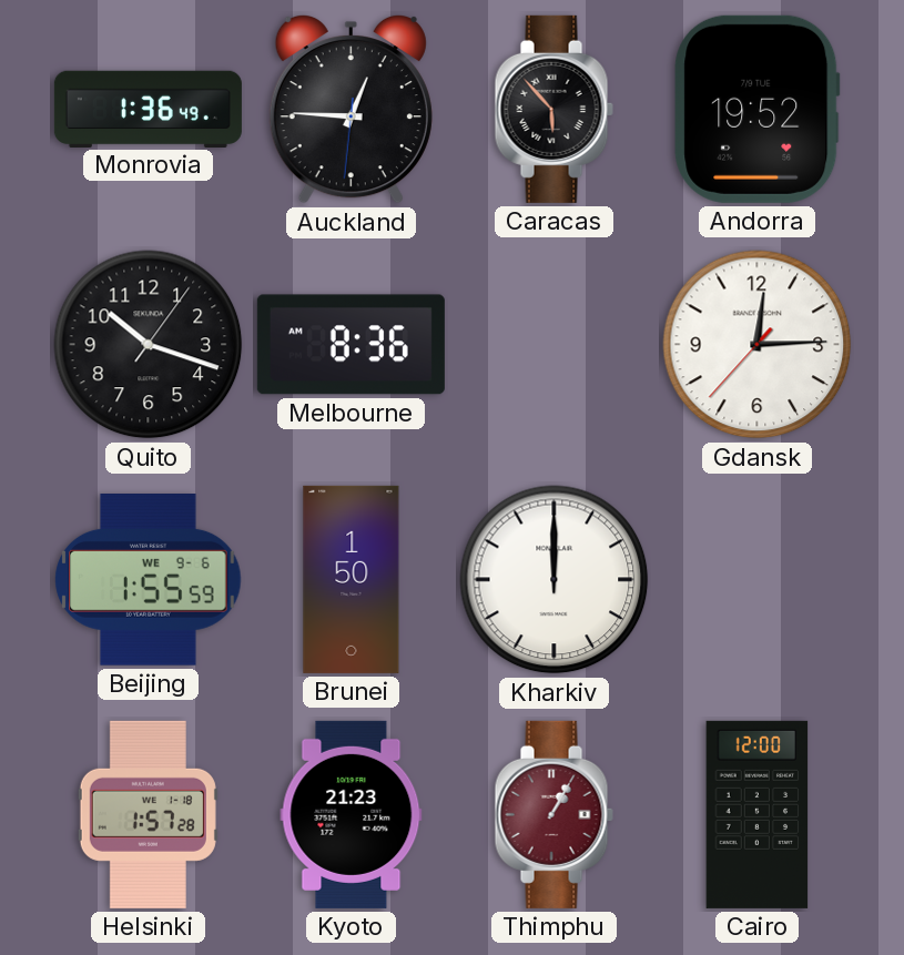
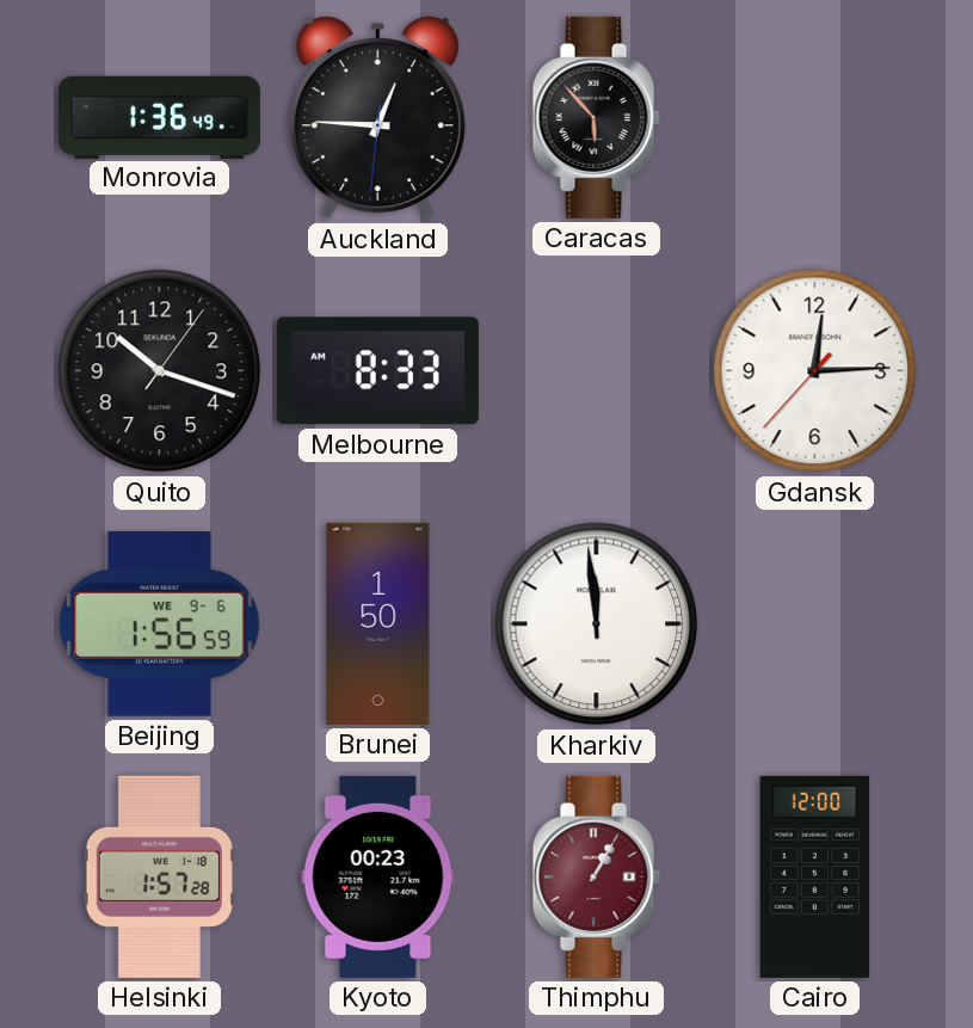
Andorra: 19:52 -> none
Melbourne: 8:36 -> 8:33
Beijing: 1:55 -> 1:56
Kharkiv: 12:00 -> 11:59
Kyoto: 21:23 -> 00:23
